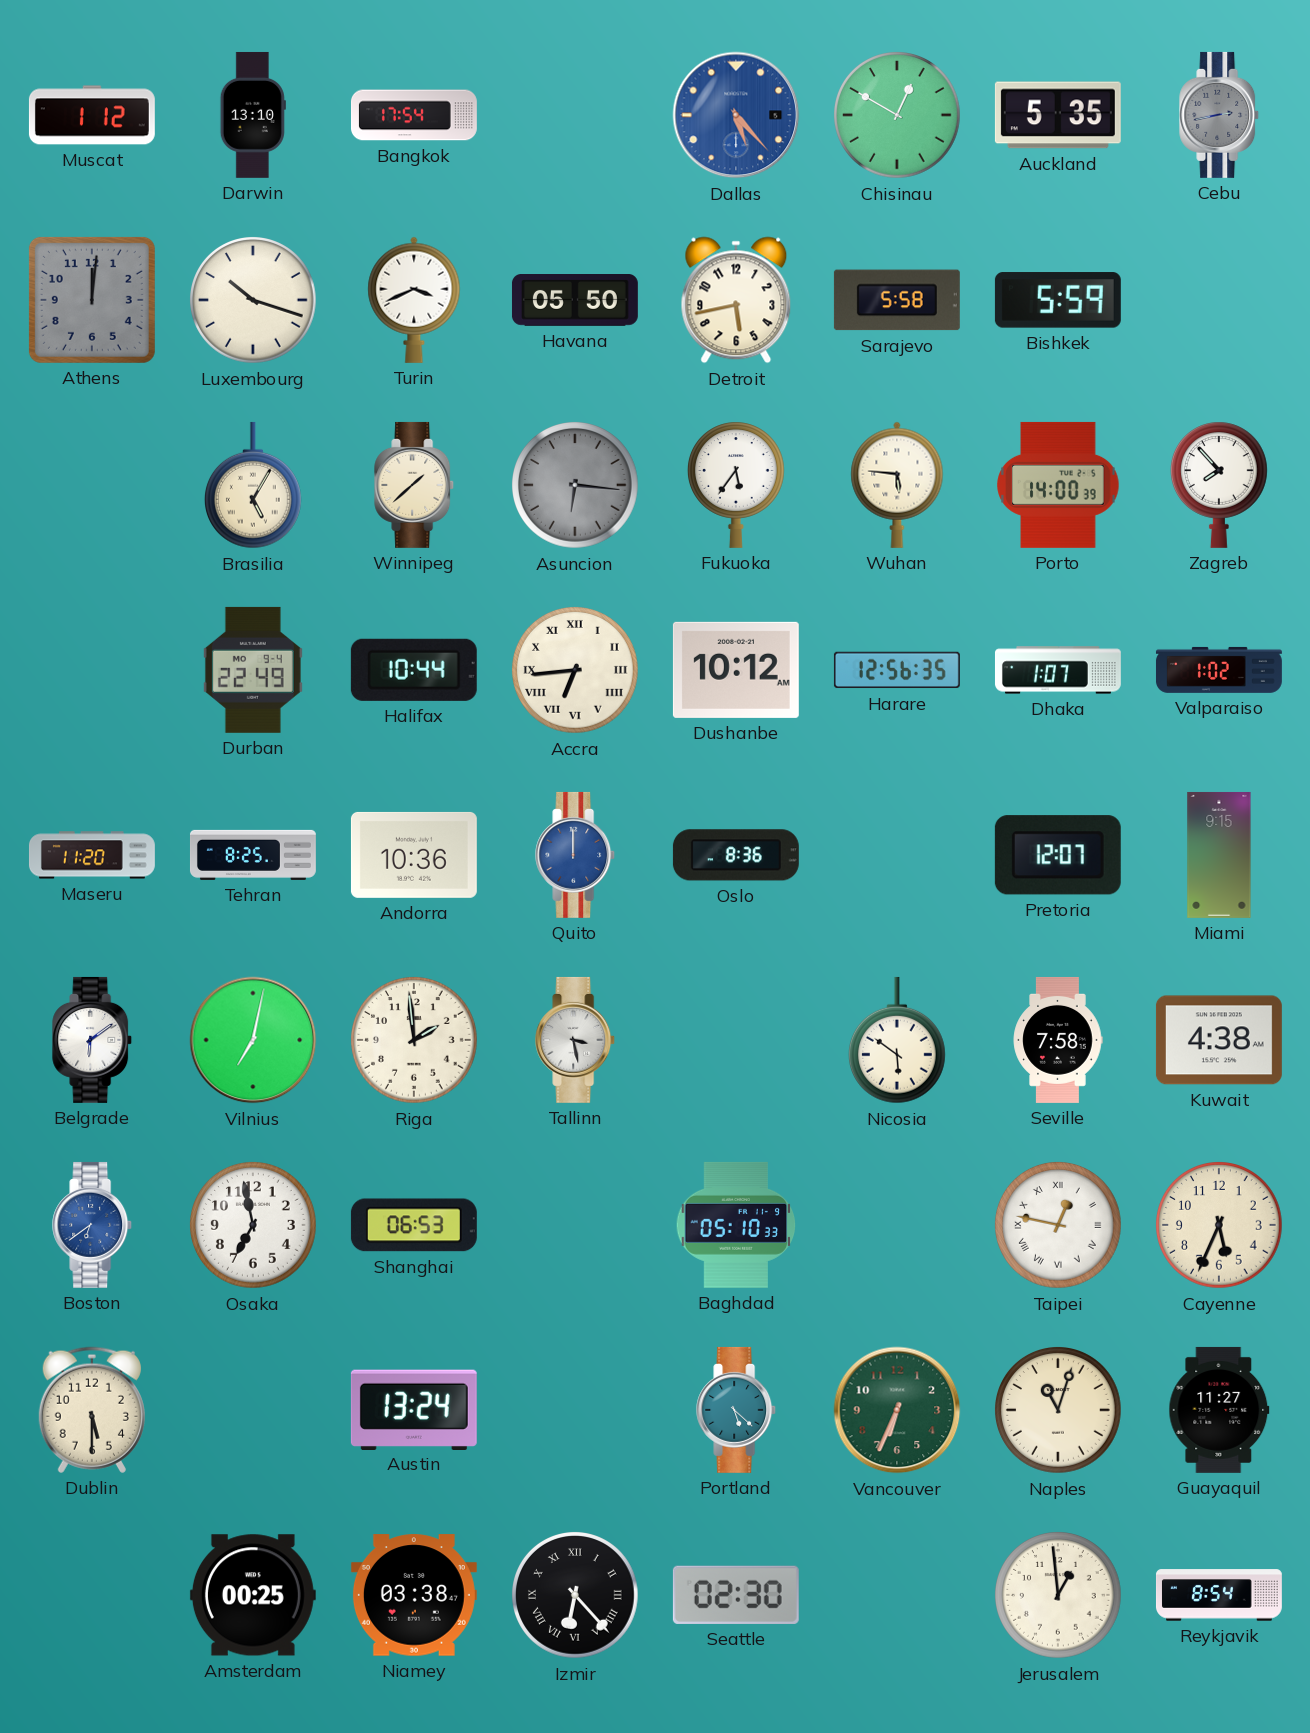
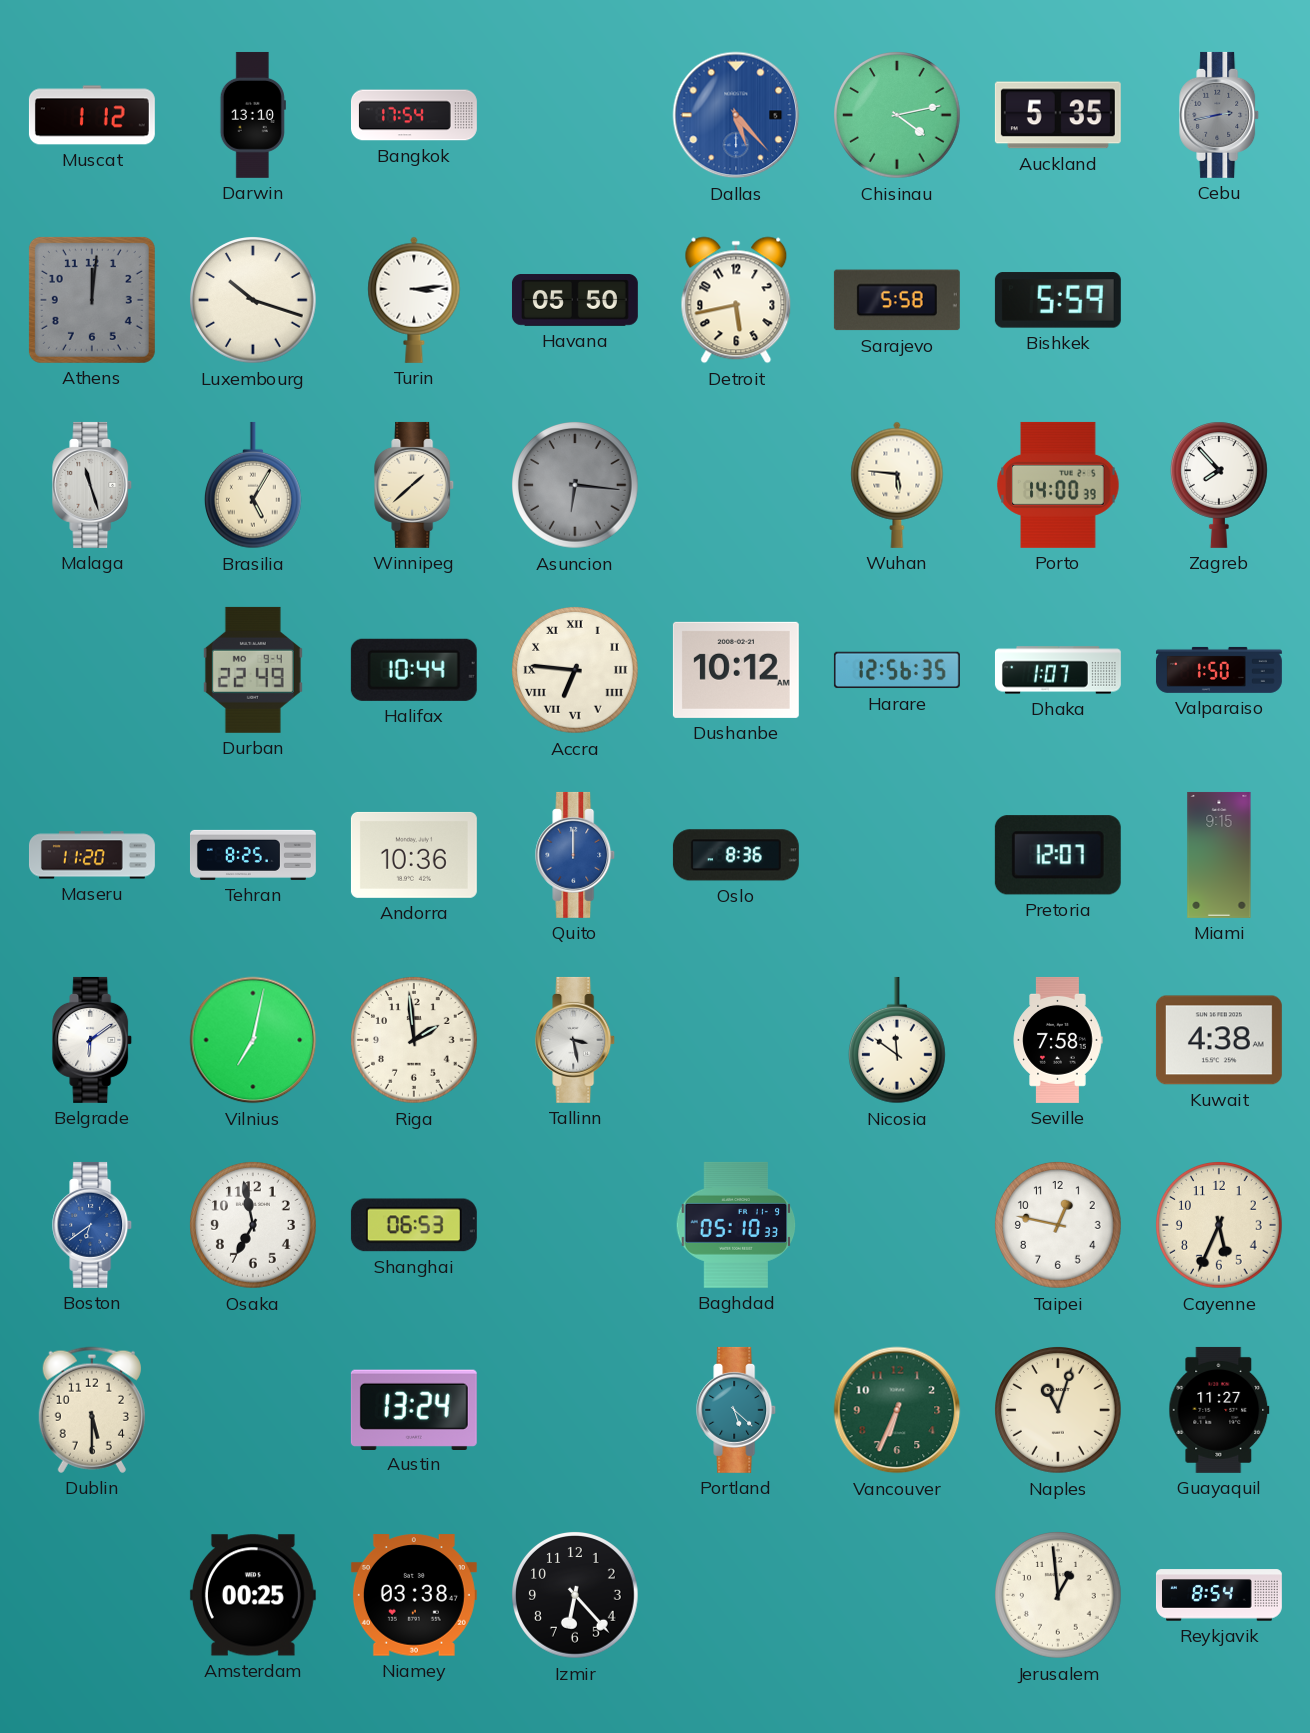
Chisinau: 12:50 -> 4:13
Turin: 3:41 -> 3:14
Malaga: none -> 11:27
Fukuoka: 5:36 -> none
Accra: 6:44 -> 6:46
Valparaiso: 1:02 -> 1:50
Nicosia: 5:51 -> 11:51
Taipei numerals: Roman -> Arabic
Izmir numerals: Roman -> Arabic
Seattle: 02:30 -> none
